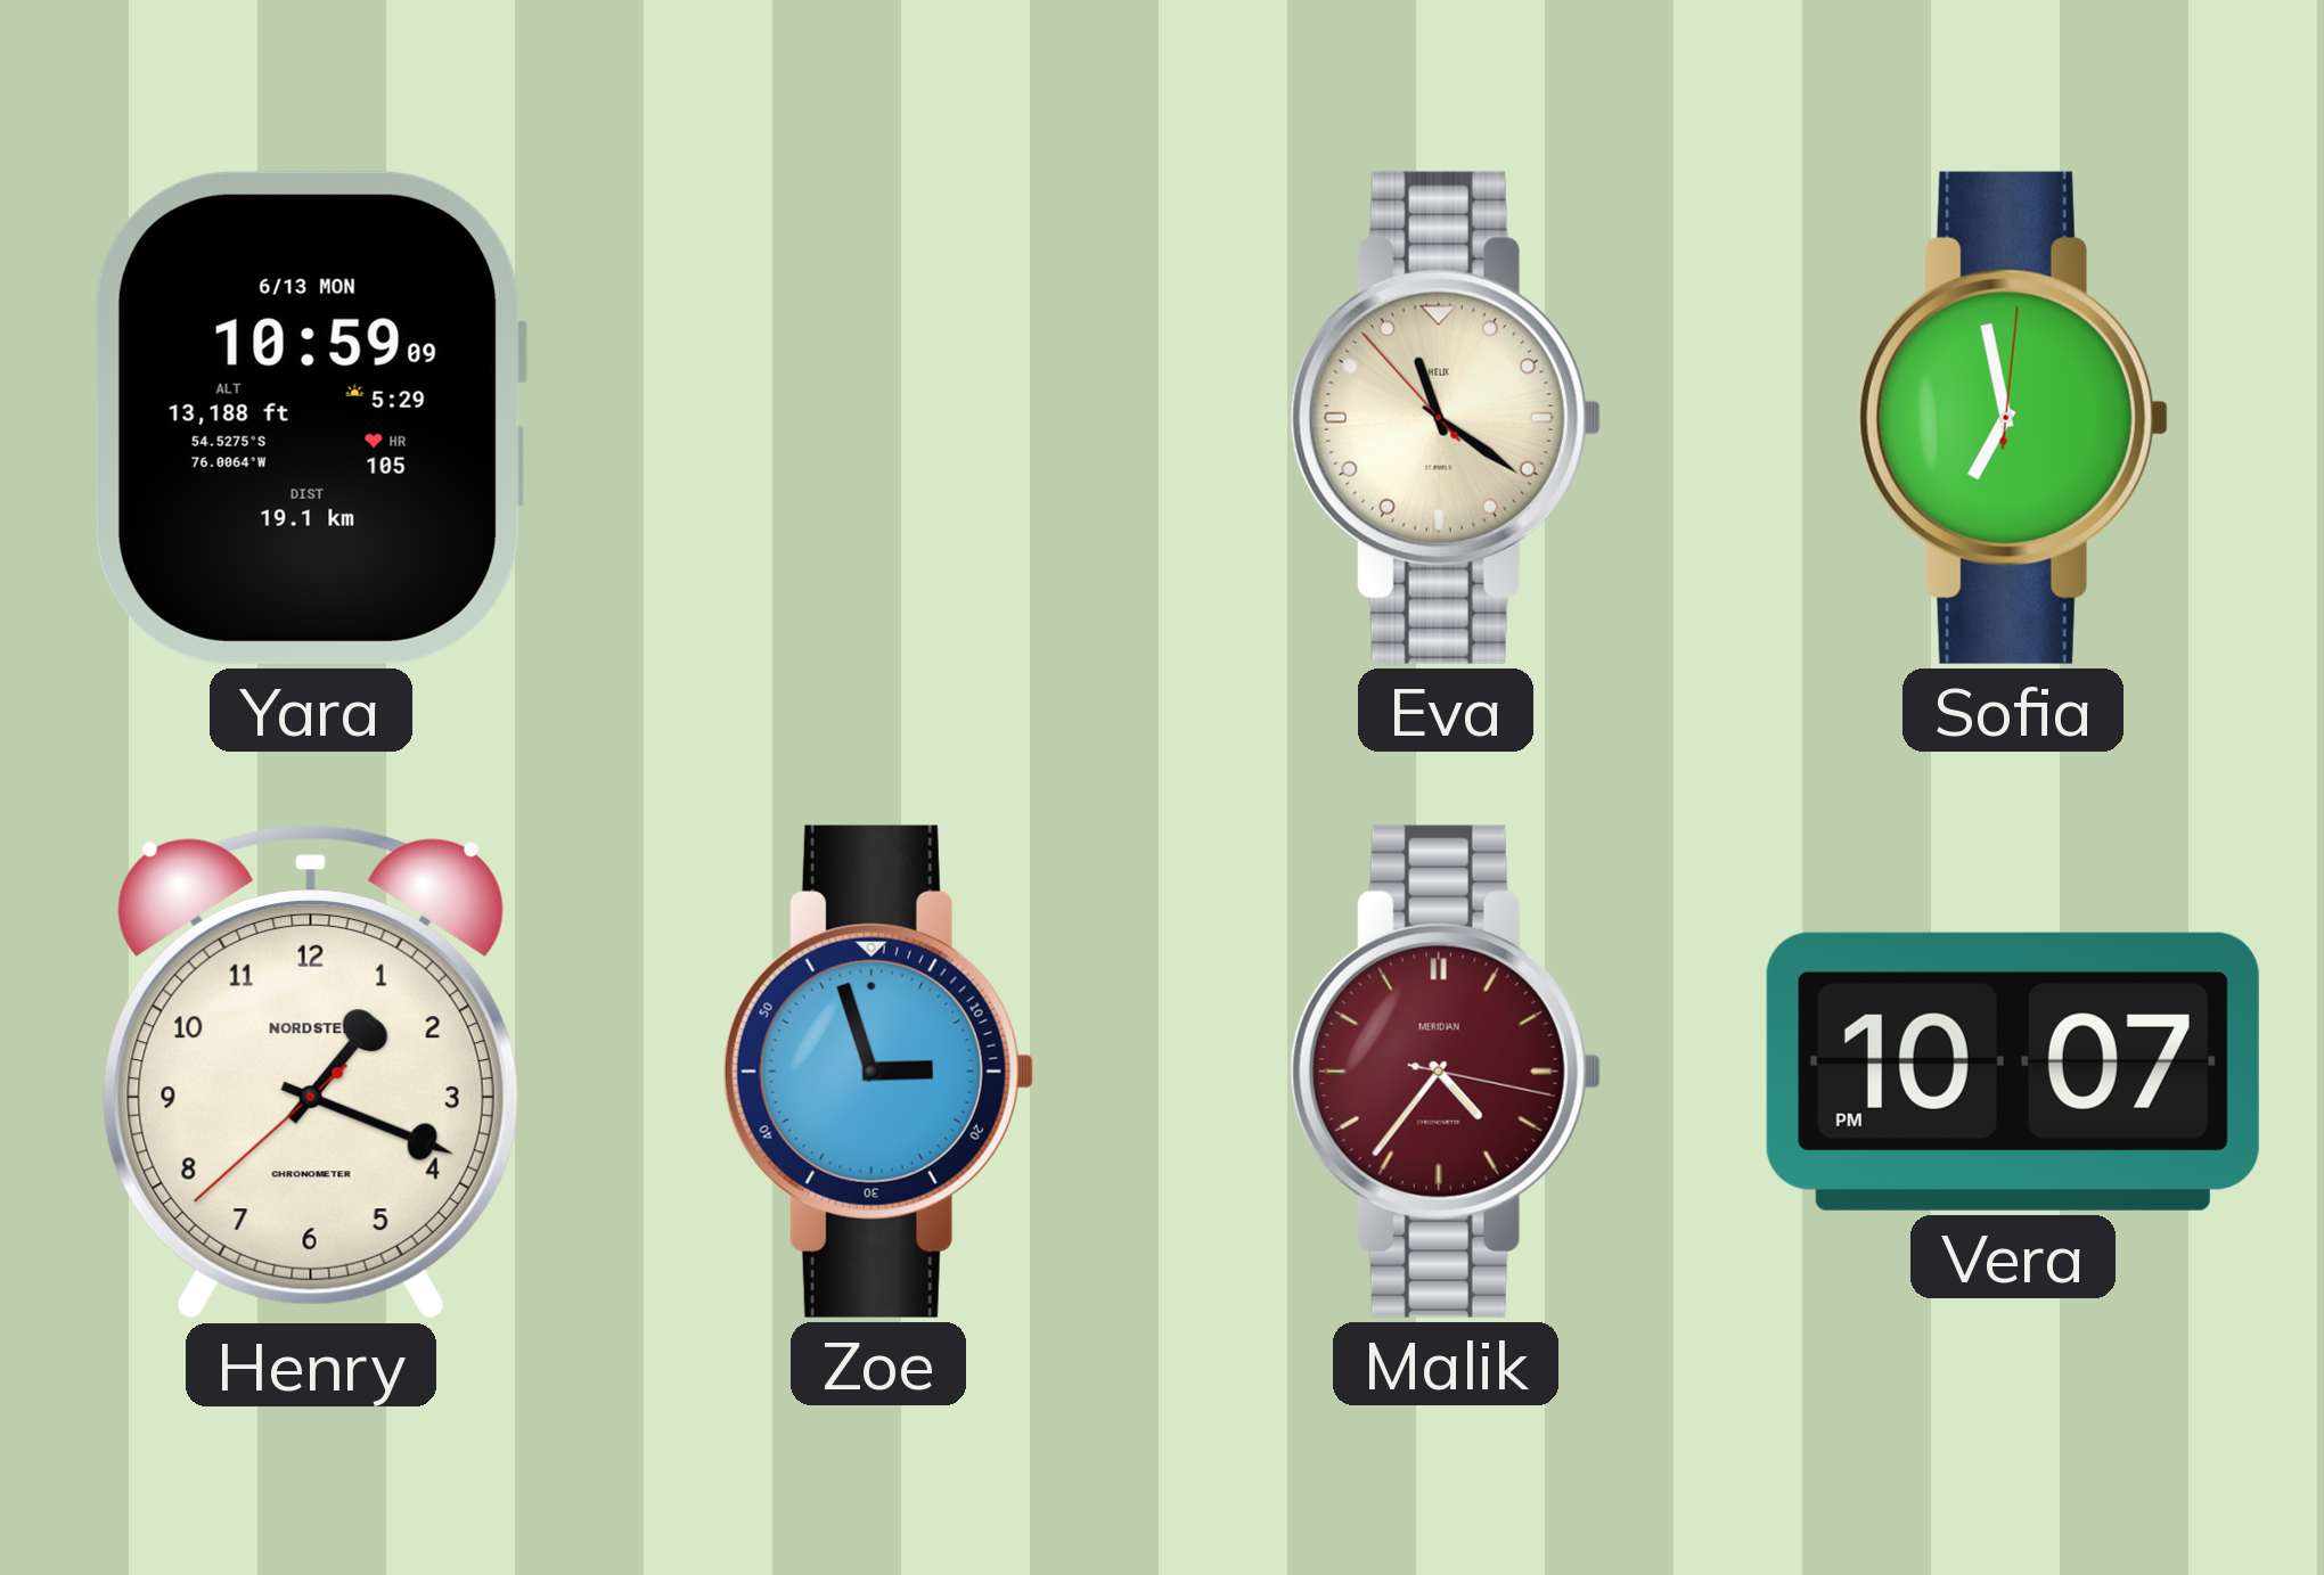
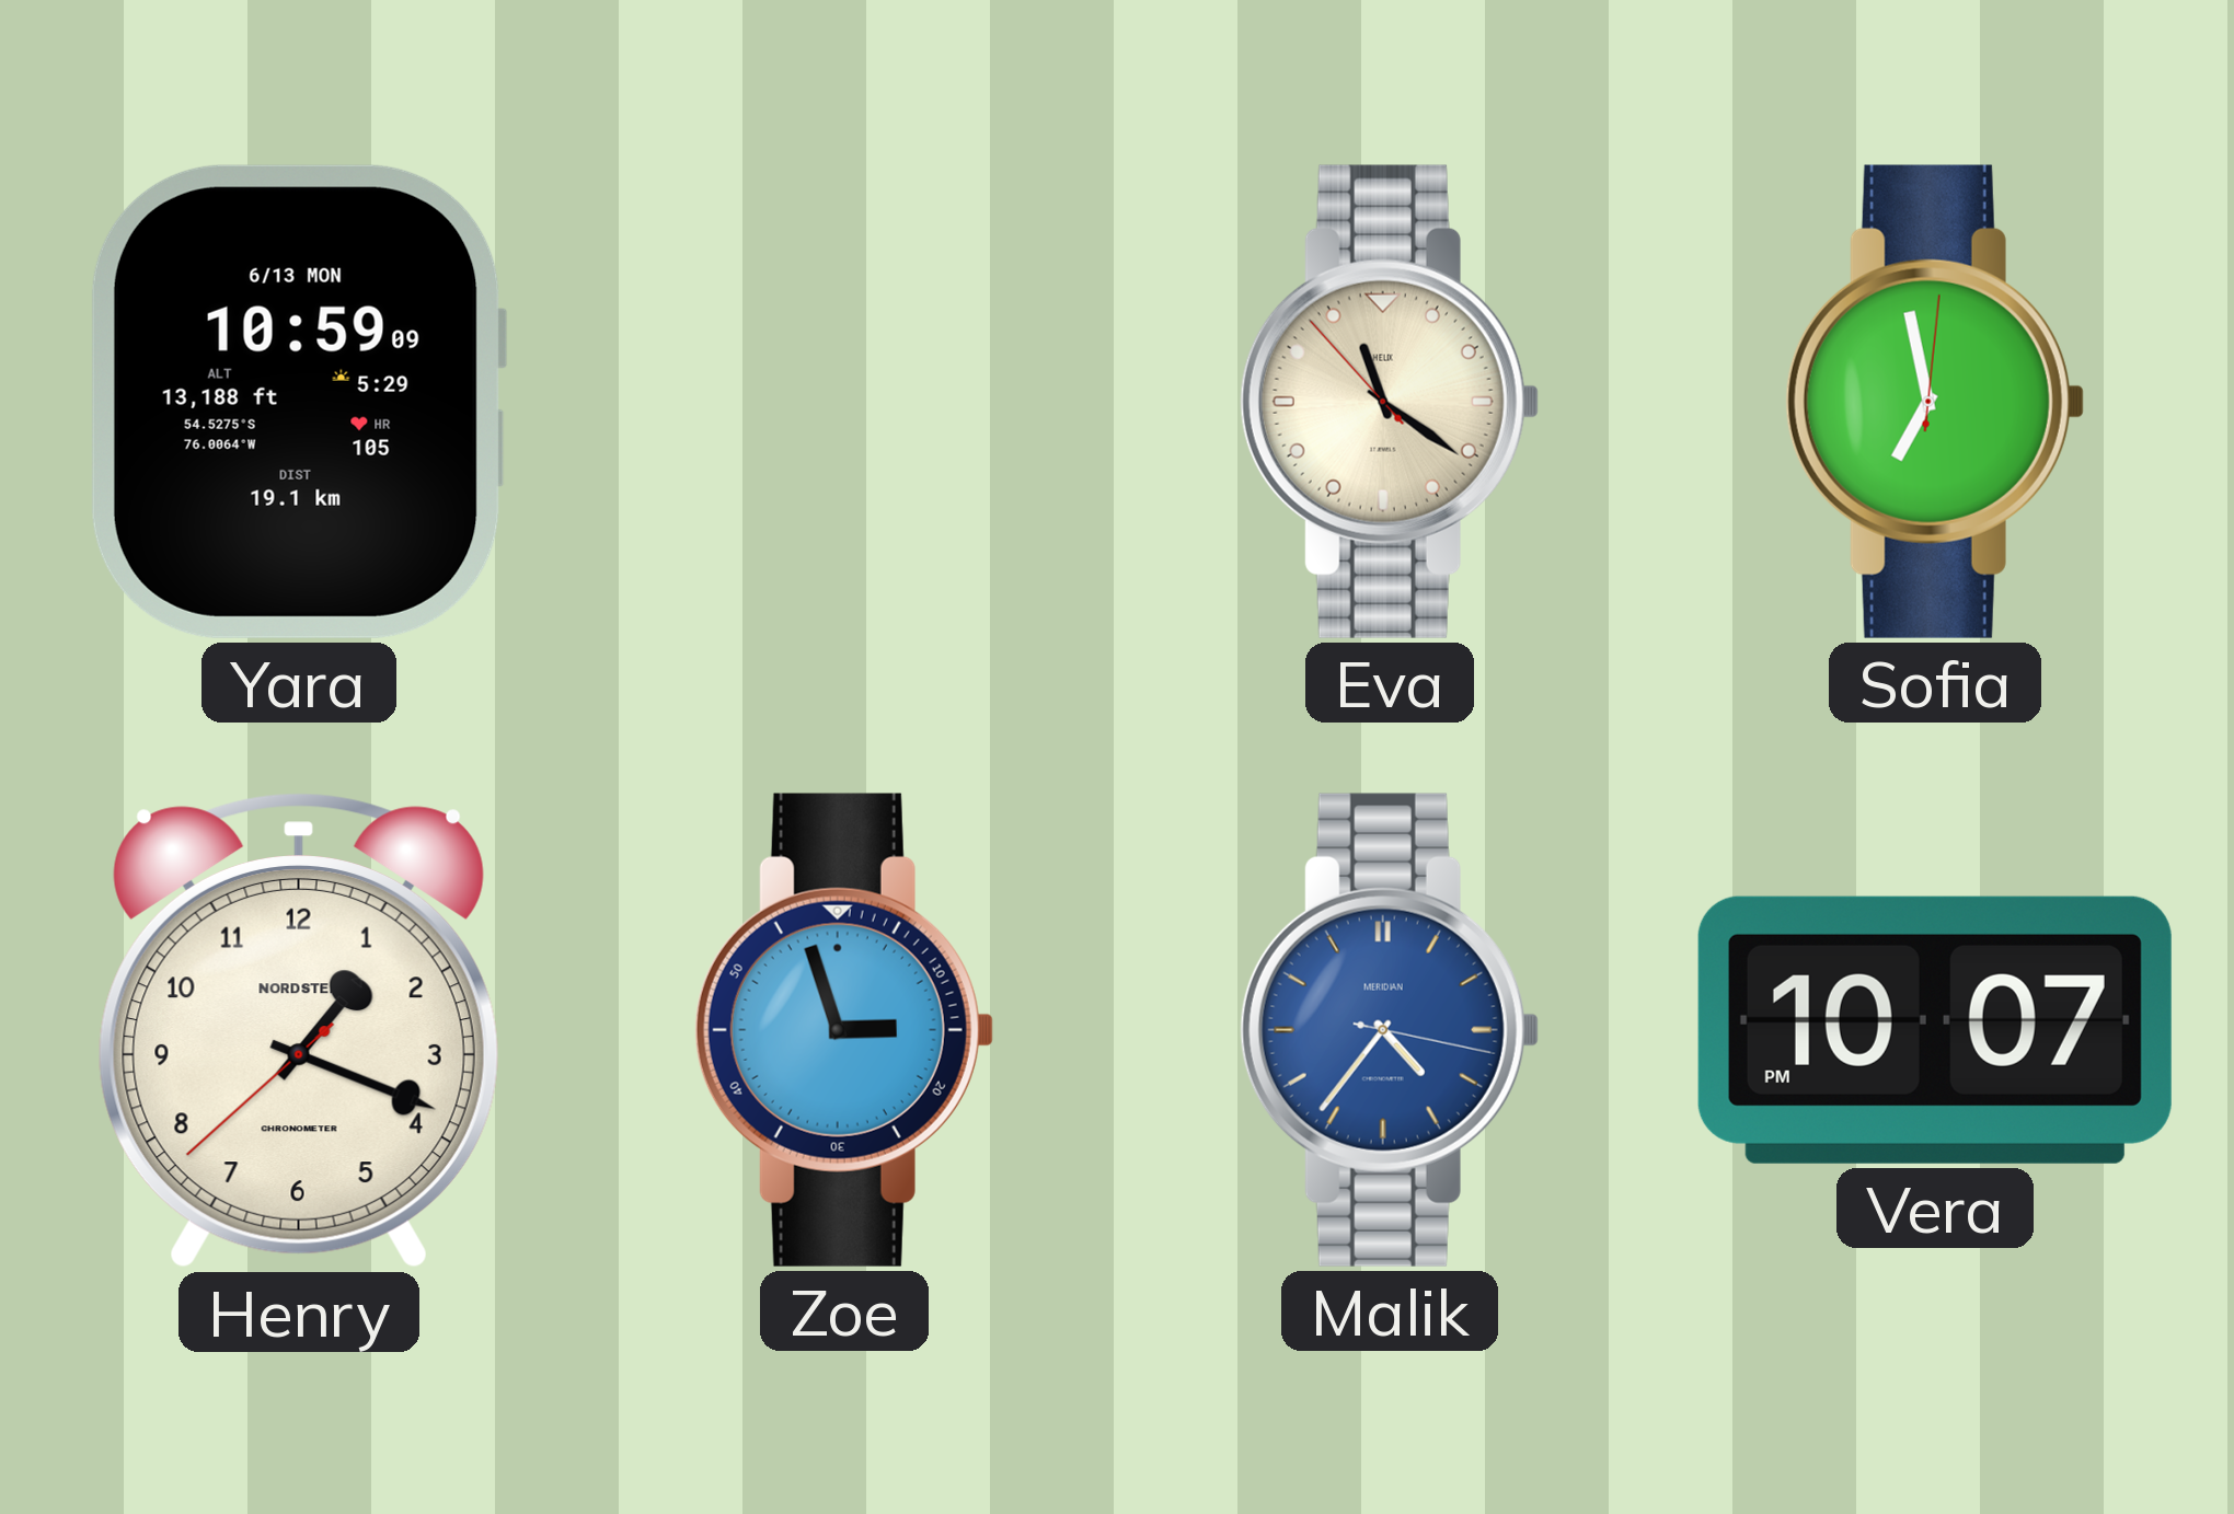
Malik dial: burgundy -> blue
